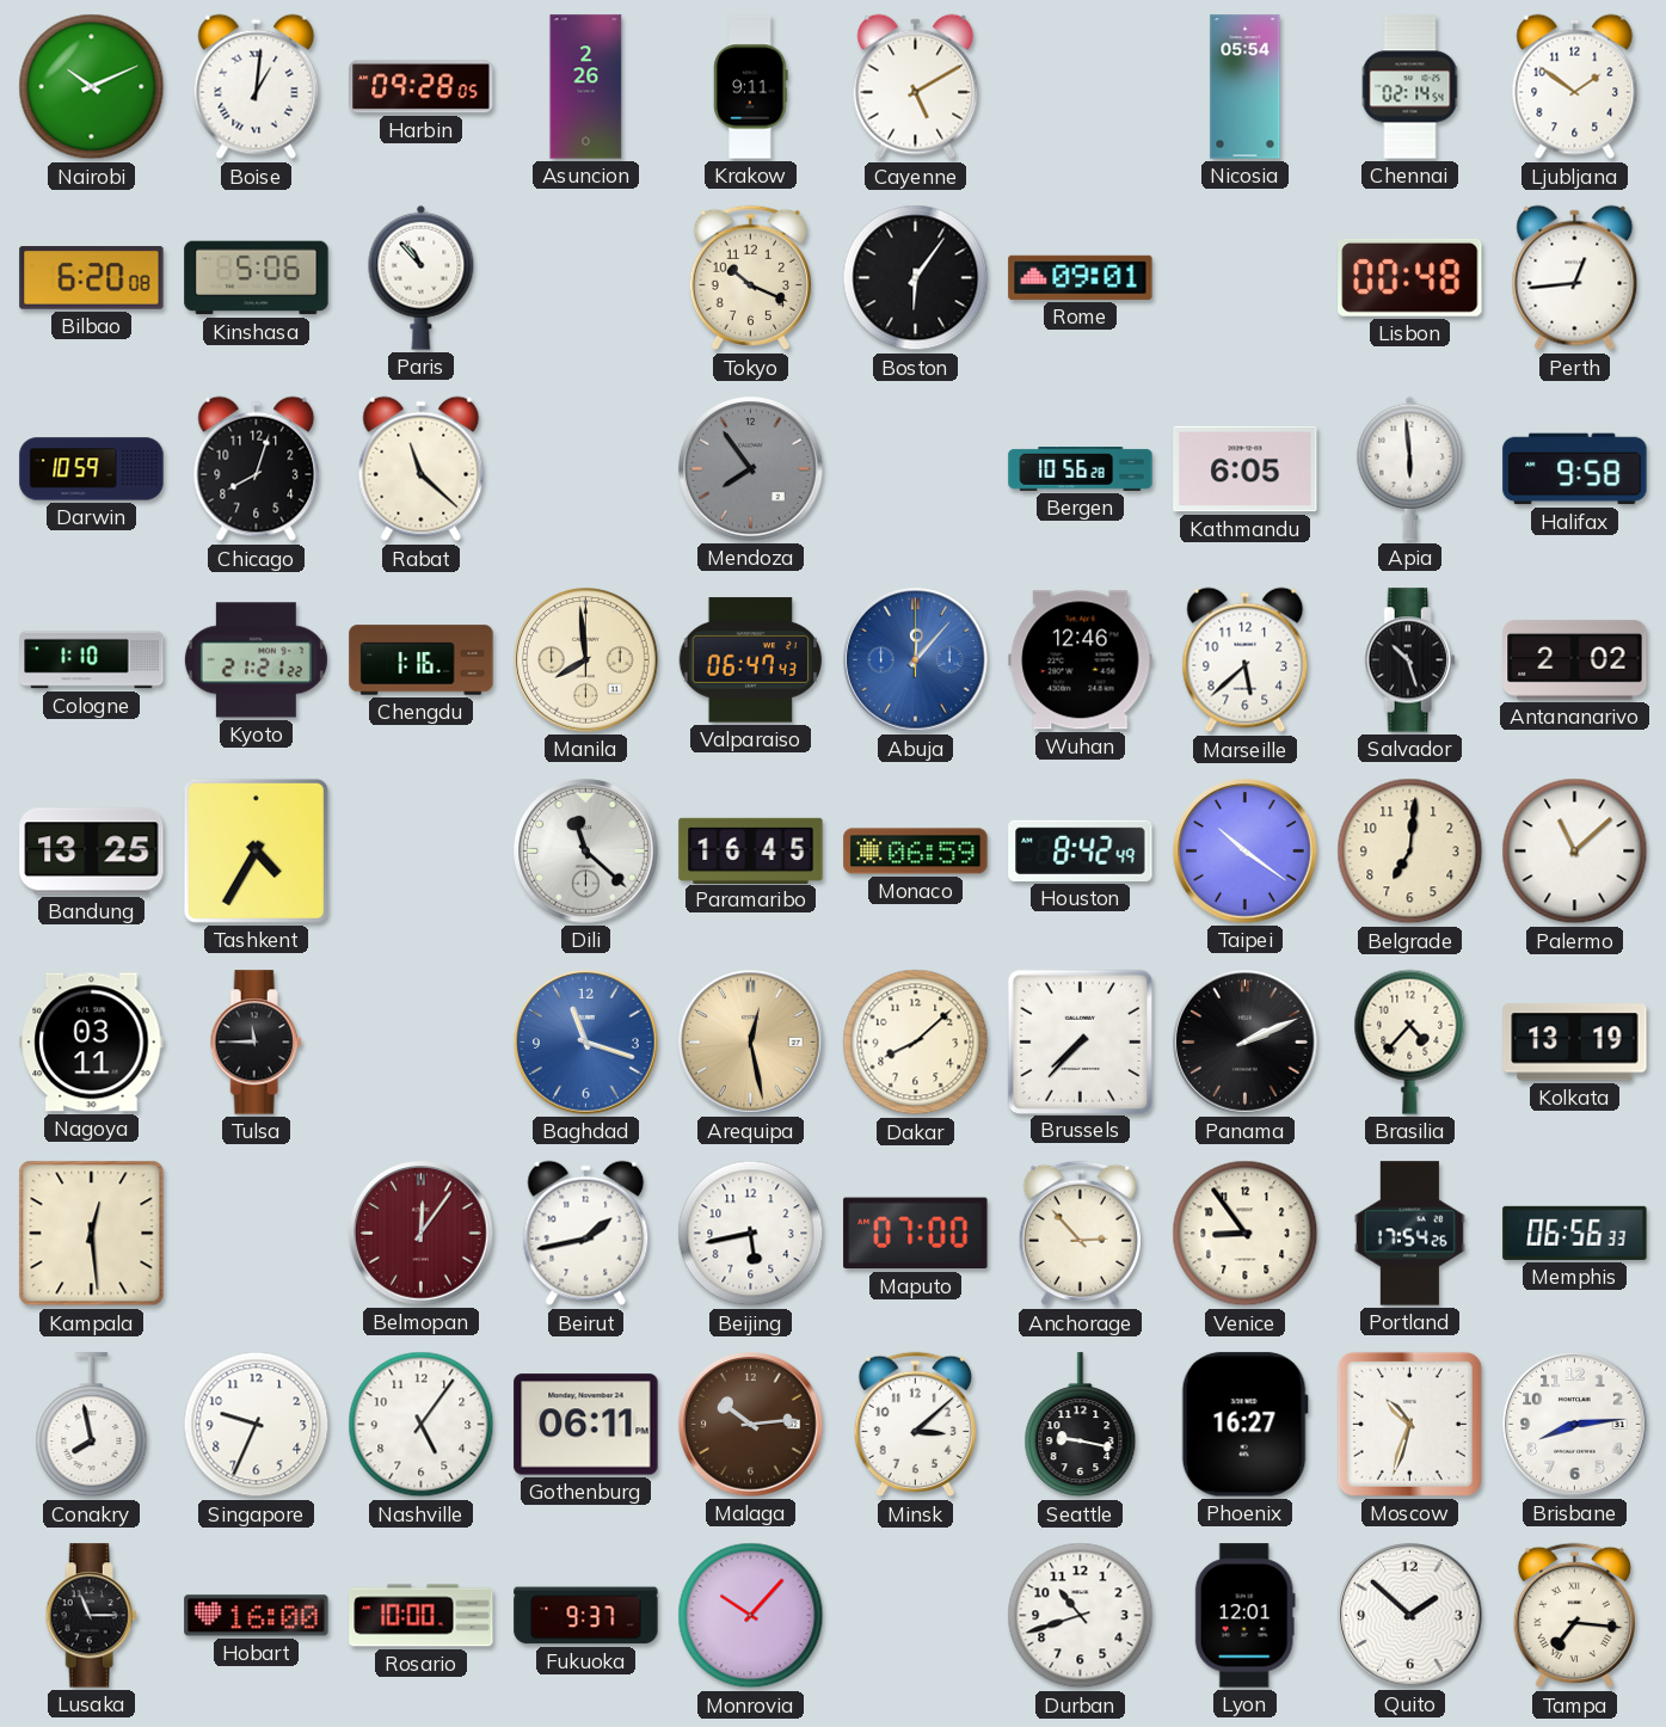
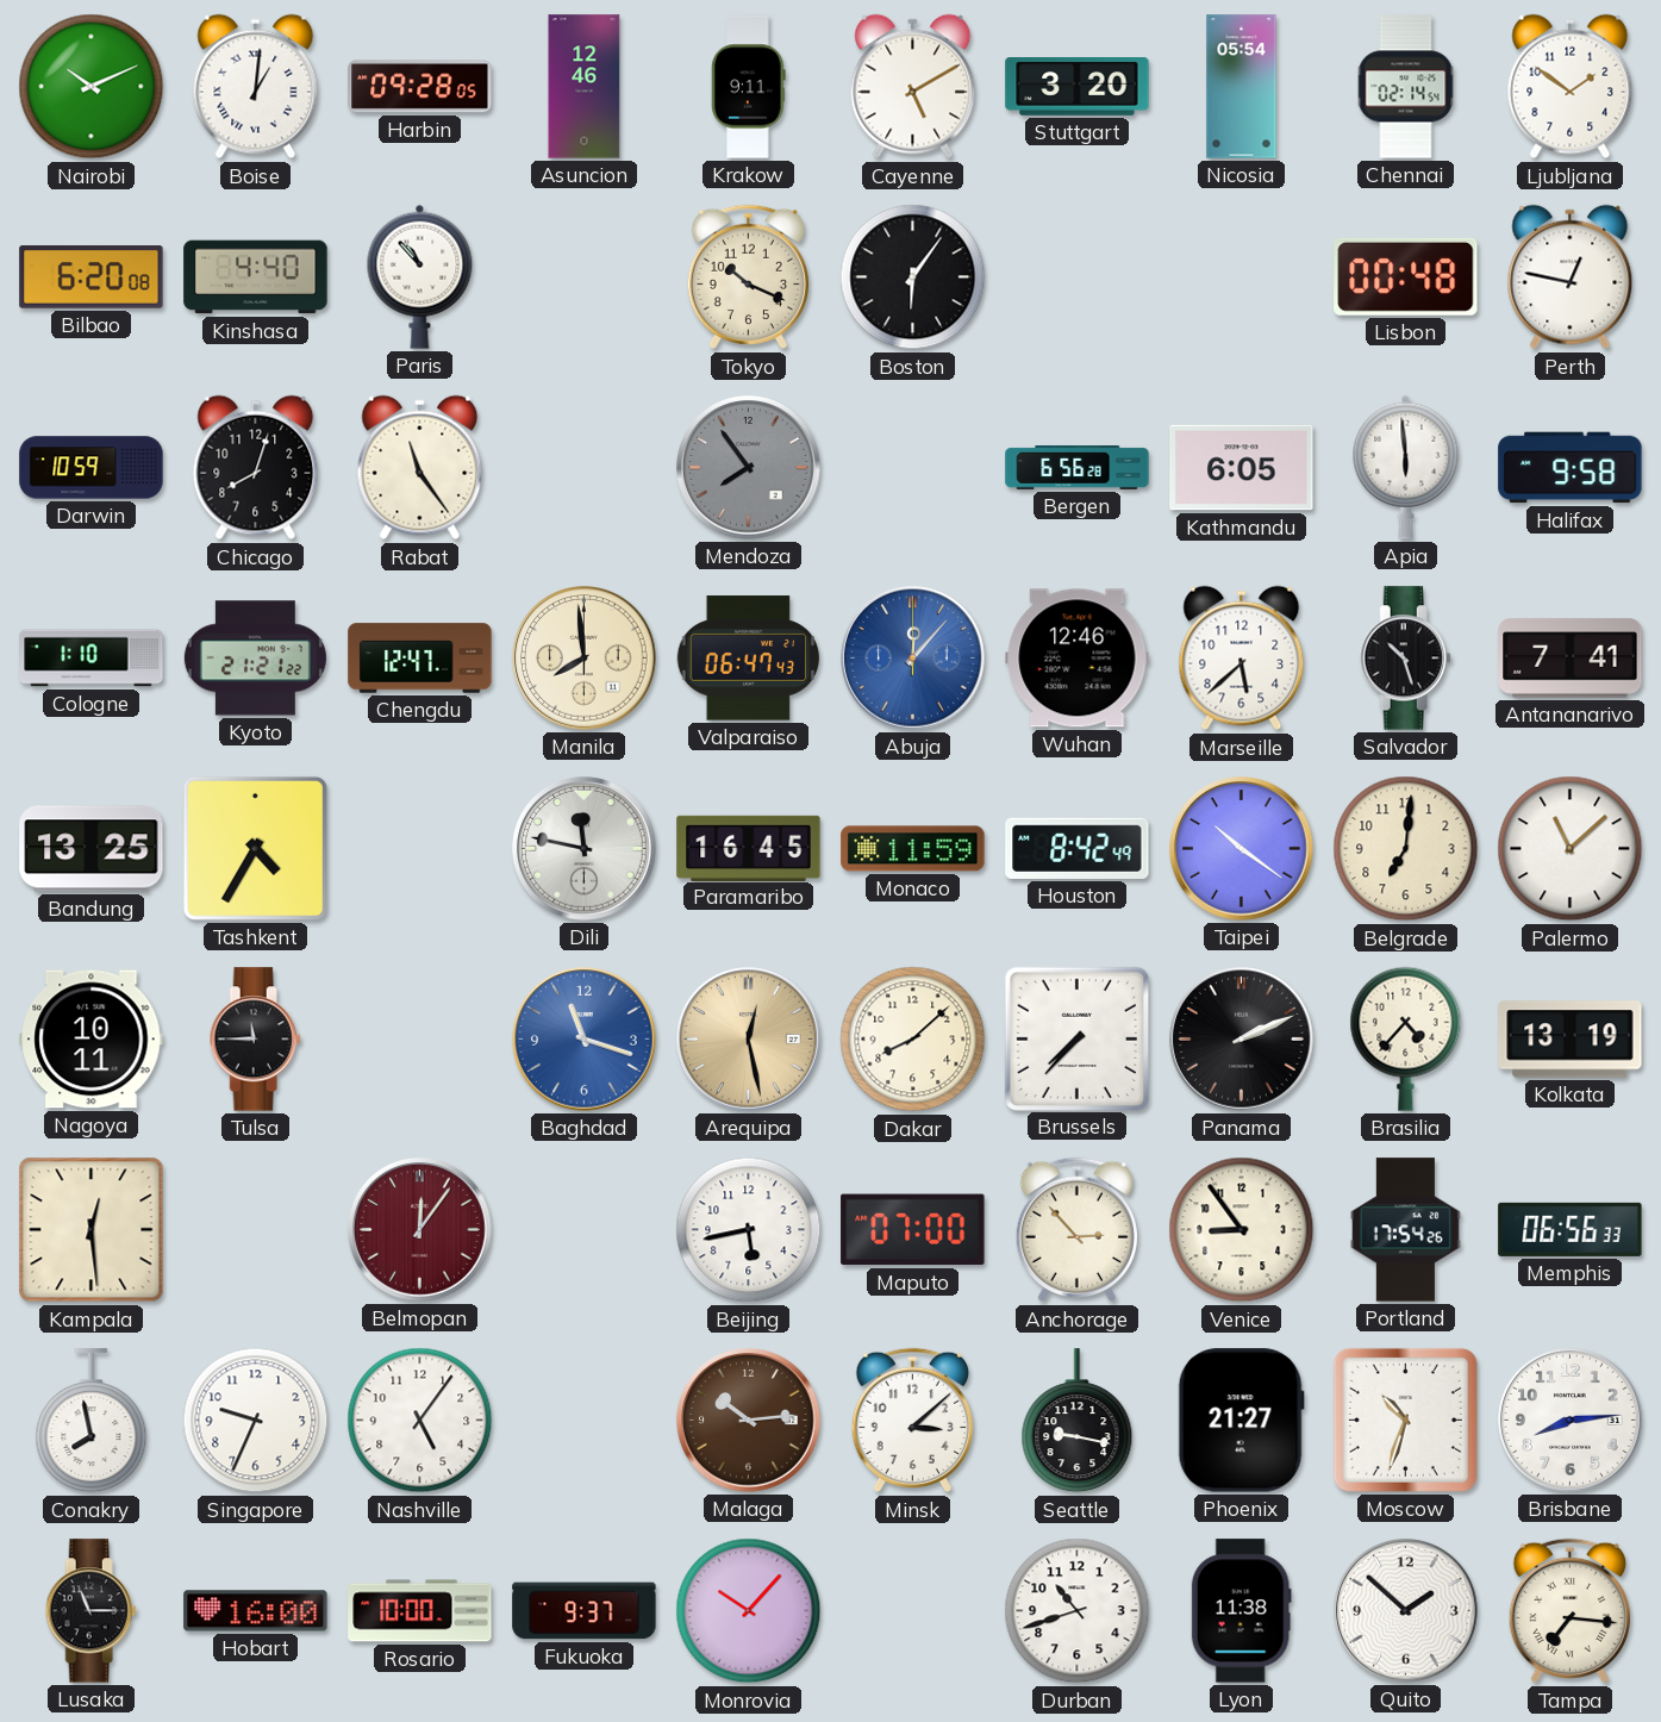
Asuncion: 2:26 -> 12:46
Stuttgart: none -> 3:20
Kinshasa: 5:06 -> 4:40
Rome: 09:01 -> none
Perth: 12:44 -> 12:47
Rabat: 11:22 -> 11:24
Bergen: 10:56 -> 6:56
Chengdu: 1:16 -> 12:47
Antananarivo: 2:02 -> 7:41
Dili: 11:22 -> 11:47
Monaco: 06:59 -> 11:59
Nagoya: 03:11 -> 10:11
Beirut: 1:43 -> none
Gothenburg: 06:11 -> none
Phoenix: 16:27 -> 21:27
Lyon: 12:01 -> 11:38
